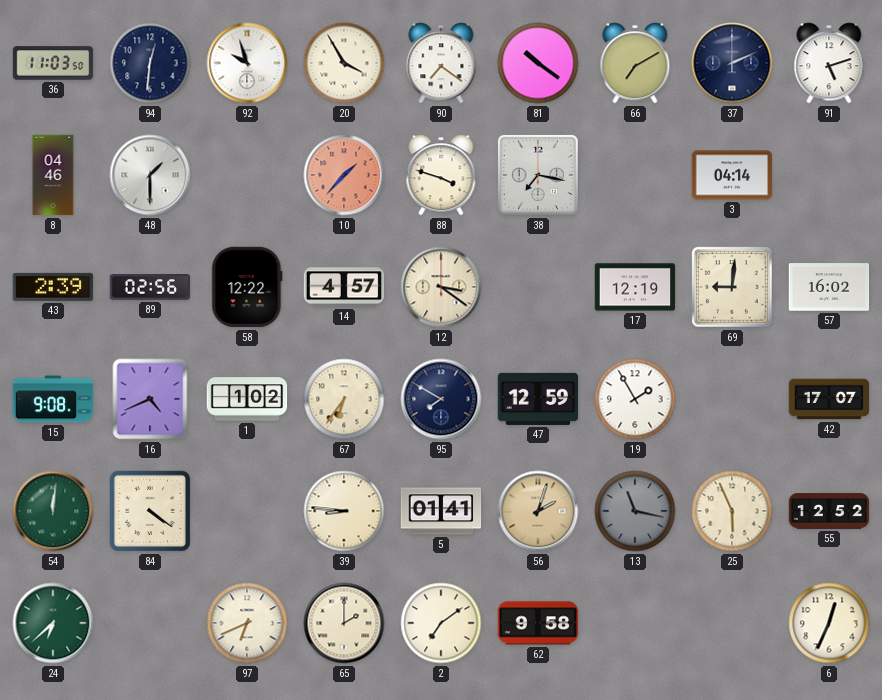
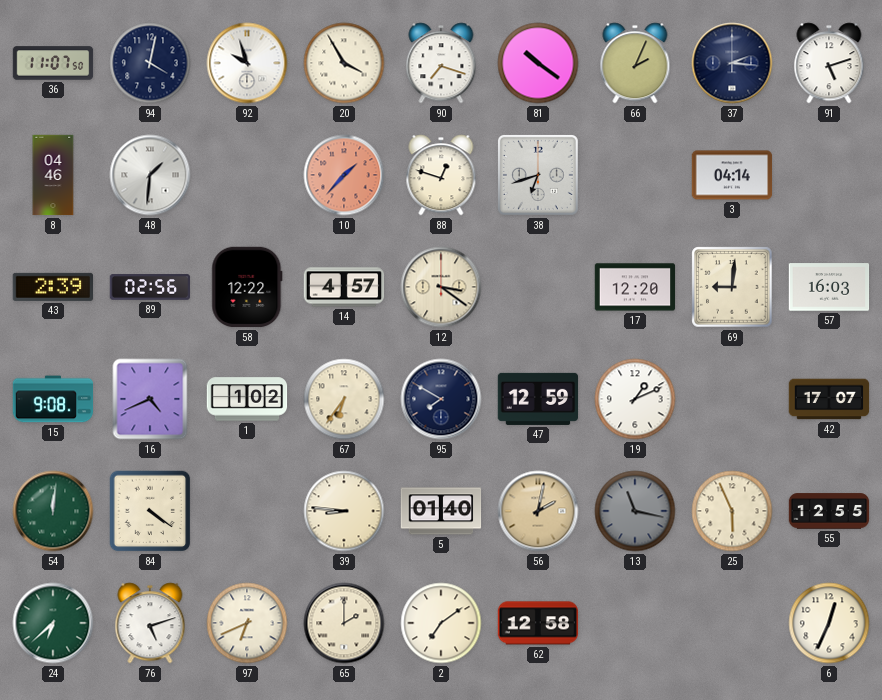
36: 11:03 -> 11:07
94: 12:31 -> 4:02
90: 7:21 -> 7:18
66: 7:10 -> 2:04
37: 2:11 -> 2:16
48: 1:30 -> 1:31
88: 3:48 -> 12:48
38: 7:17 -> 6:42
17: 12:19 -> 12:20
57: 16:02 -> 16:03
19: 1:55 -> 1:11
5: 01:41 -> 01:40
56: 2:03 -> 2:02
55: 12:52 -> 12:55
76: none -> 5:12
62: 9:58 -> 12:58
